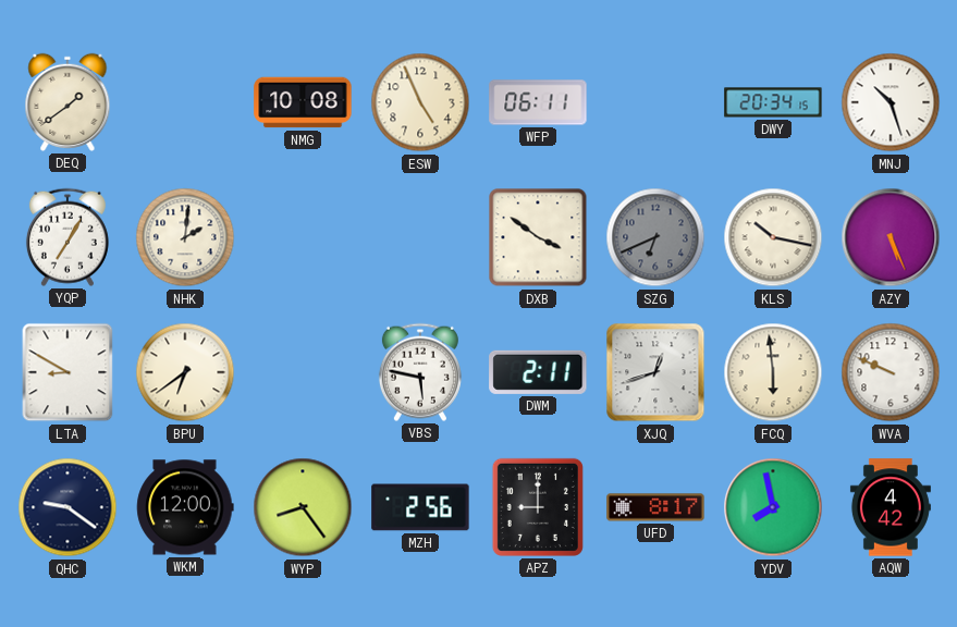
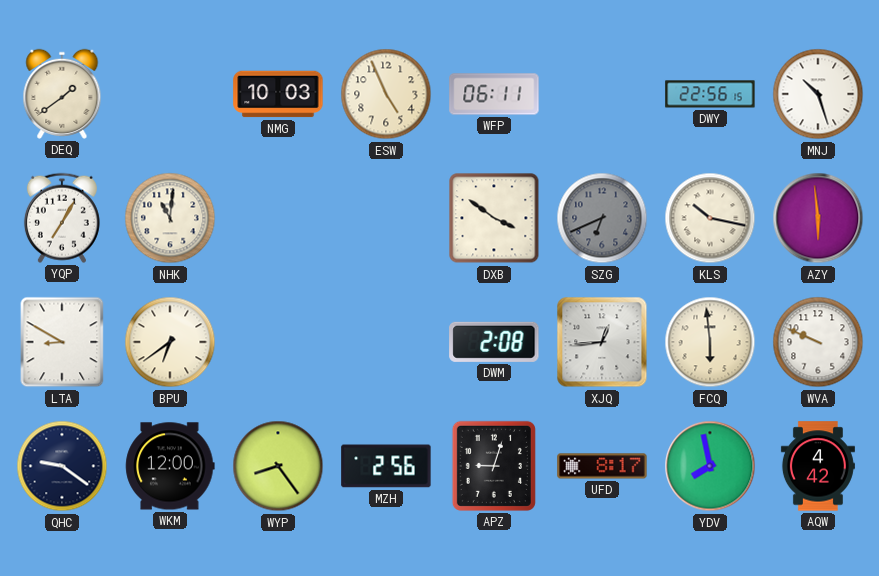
NMG: 10:08 -> 10:03
DWY: 20:34 -> 22:56
NHK: 2:01 -> 11:01
AZY: 5:26 -> 5:59
VBS: 5:47 -> none
DWM: 2:11 -> 2:08
XJQ: 12:42 -> 12:44
APZ: 9:00 -> 9:03
